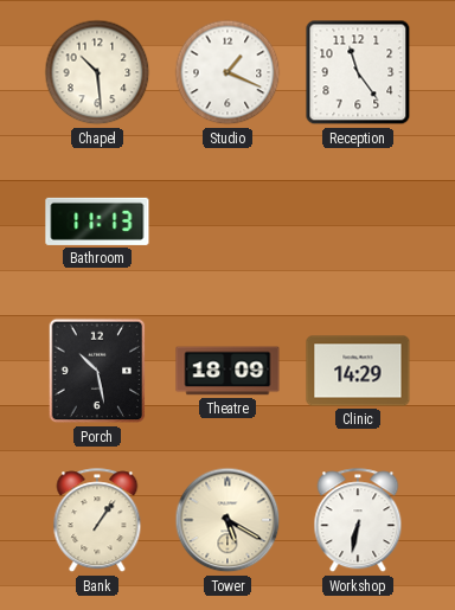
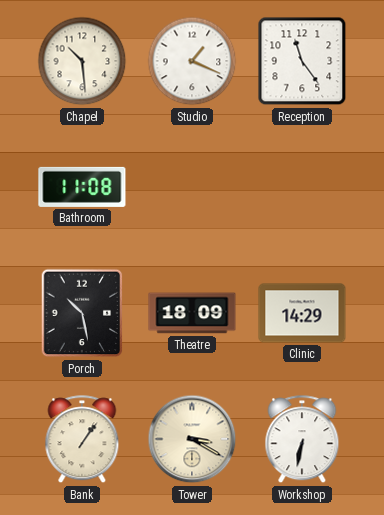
Bathroom: 11:13 -> 11:08
Tower: 5:20 -> 3:20
